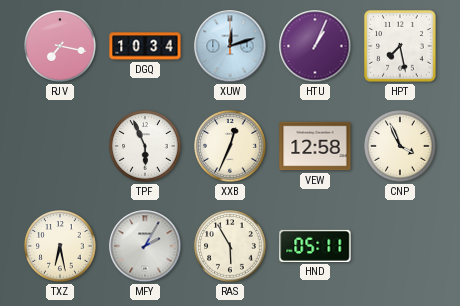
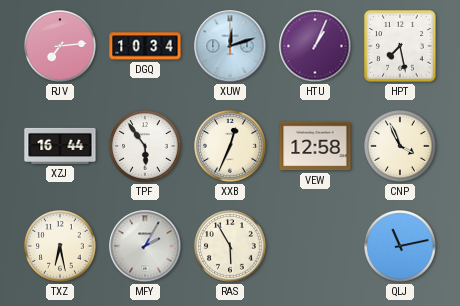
RJV: 7:17 -> 7:14
XZJ: none -> 16:44
TPF: 5:56 -> 5:54
HND: 05:11 -> none
QLJ: none -> 11:13
